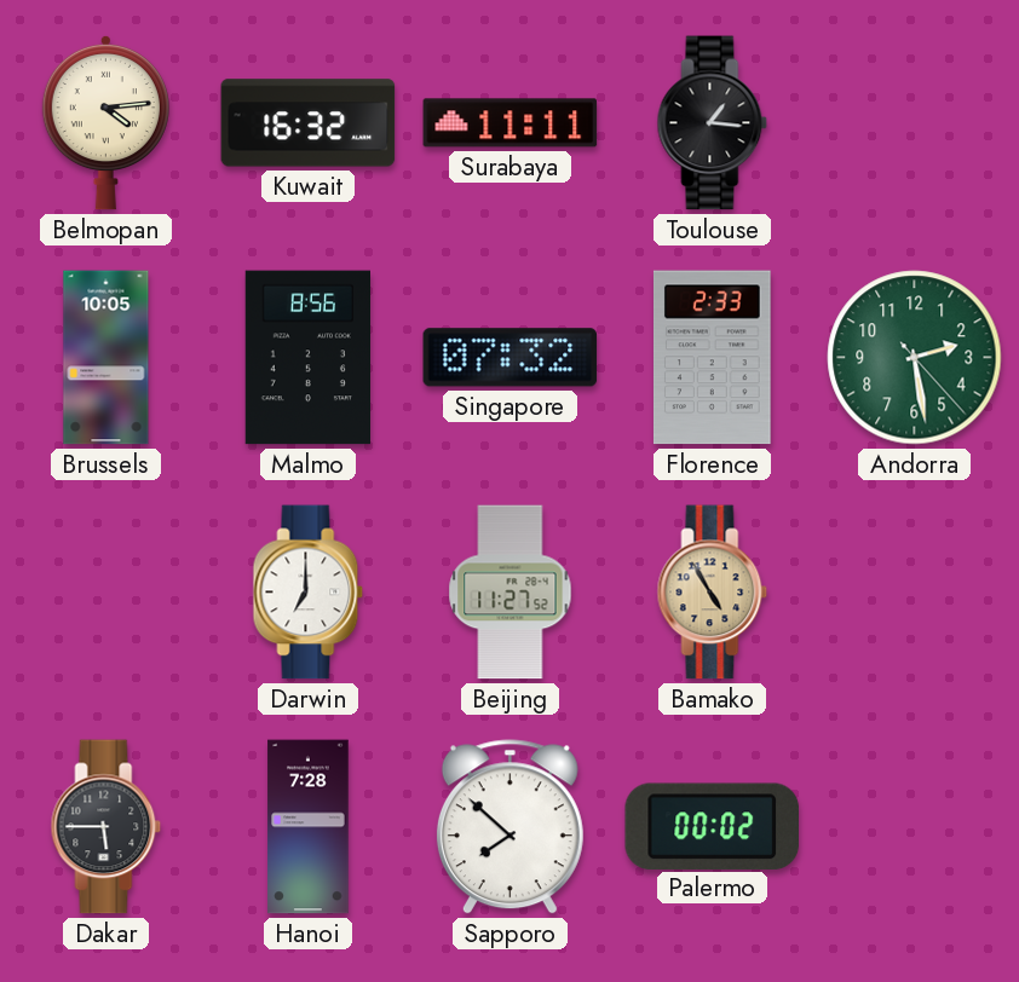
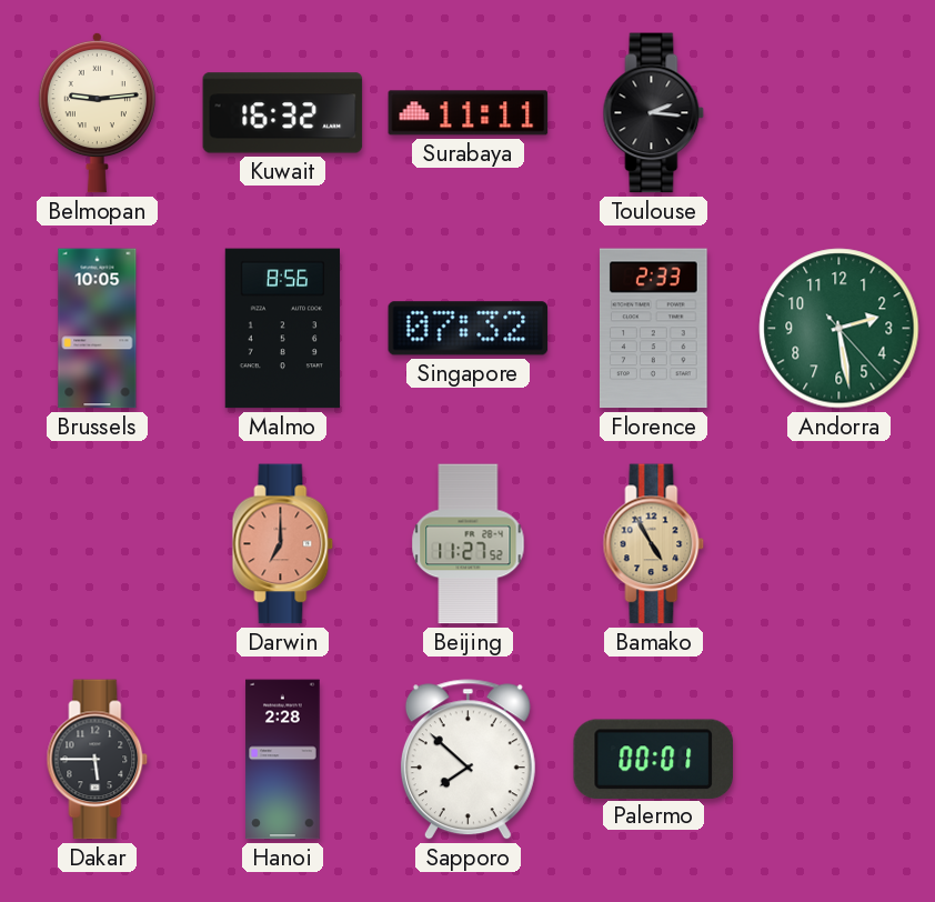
Belmopan: 4:14 -> 9:14
Toulouse: 1:16 -> 2:16
Darwin dial: white -> salmon
Hanoi: 7:28 -> 2:28
Palermo: 00:02 -> 00:01
